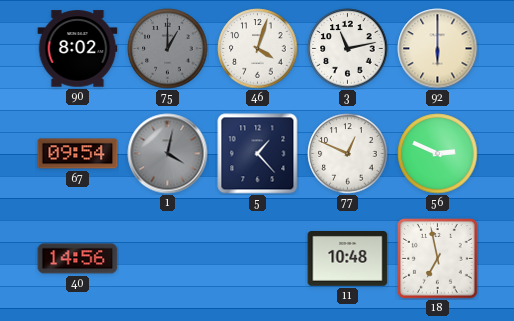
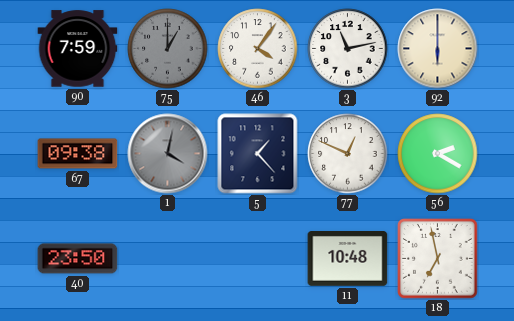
90: 8:02 -> 7:59
46: 4:03 -> 4:06
67: 09:54 -> 09:38
56: 2:49 -> 2:20
40: 14:56 -> 23:50
